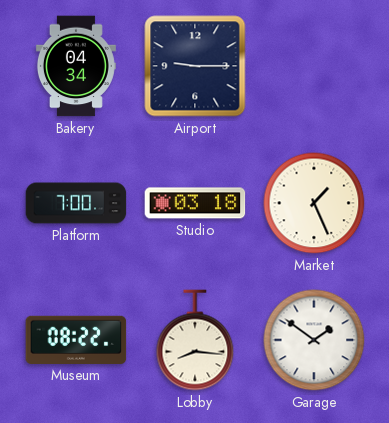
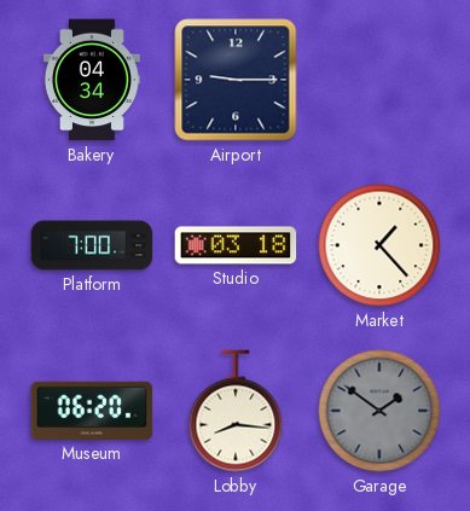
Market: 1:26 -> 1:23
Museum: 08:22 -> 06:20
Garage dial: white -> grey
